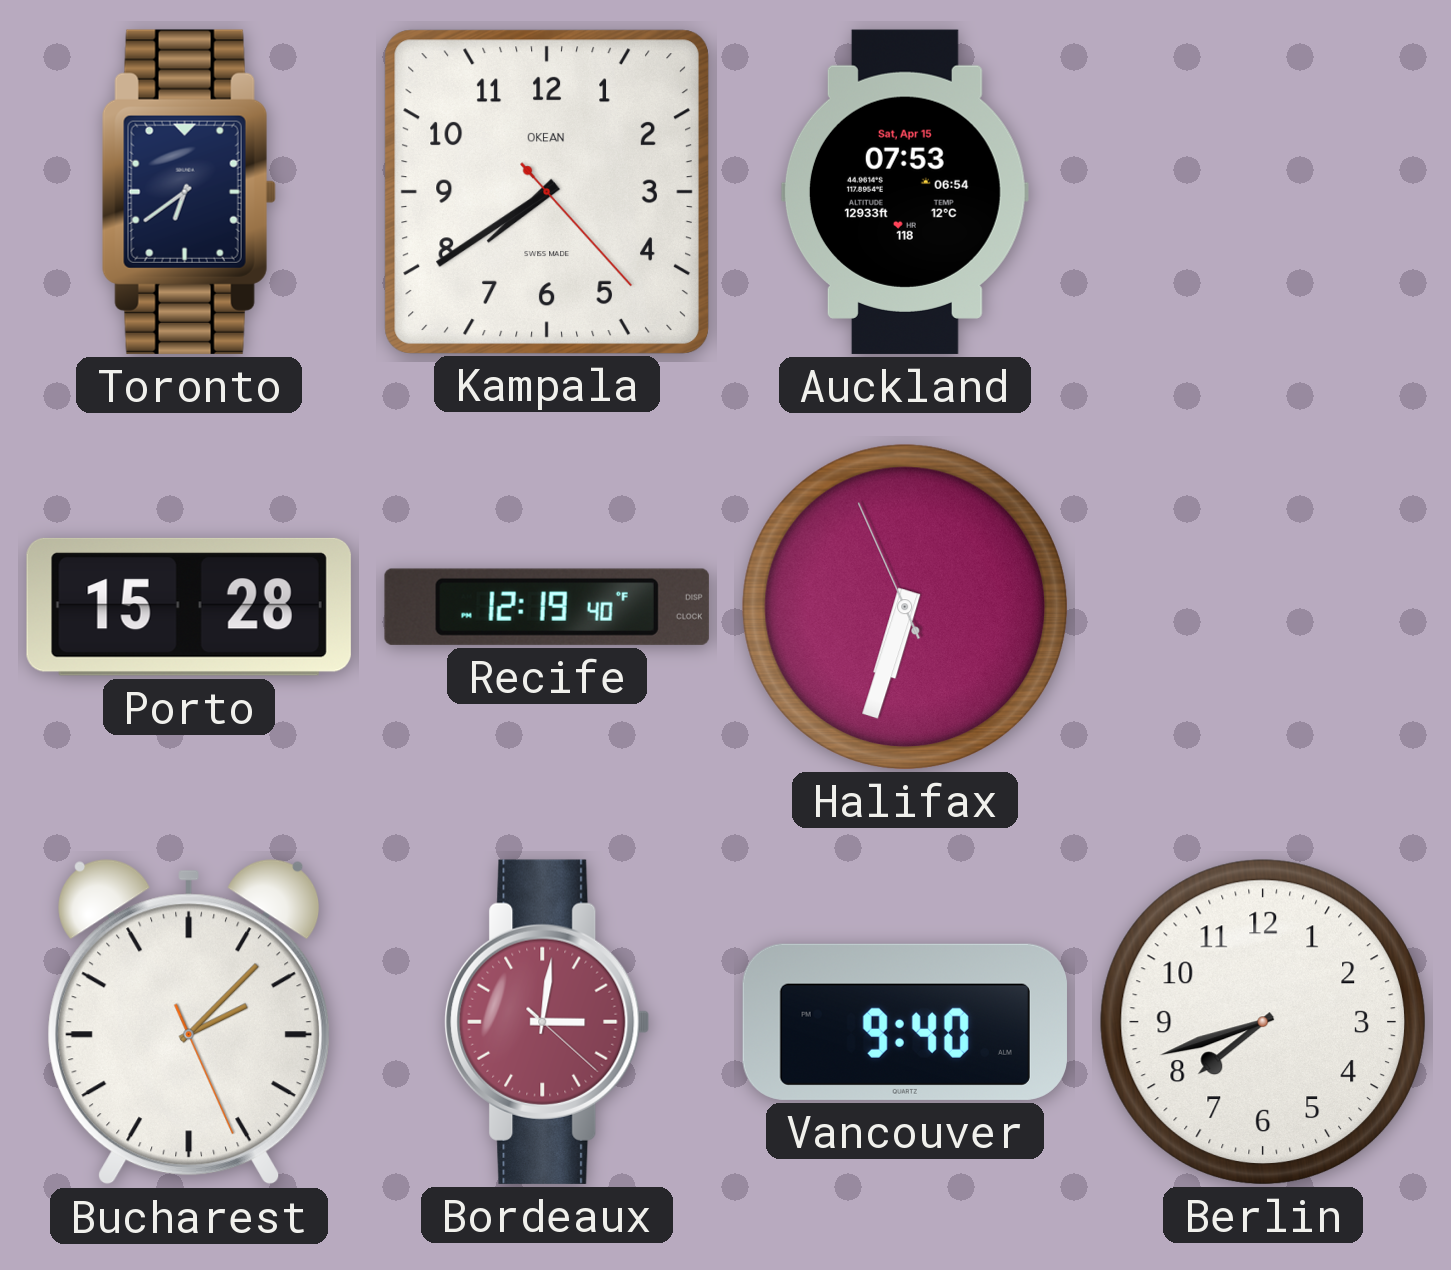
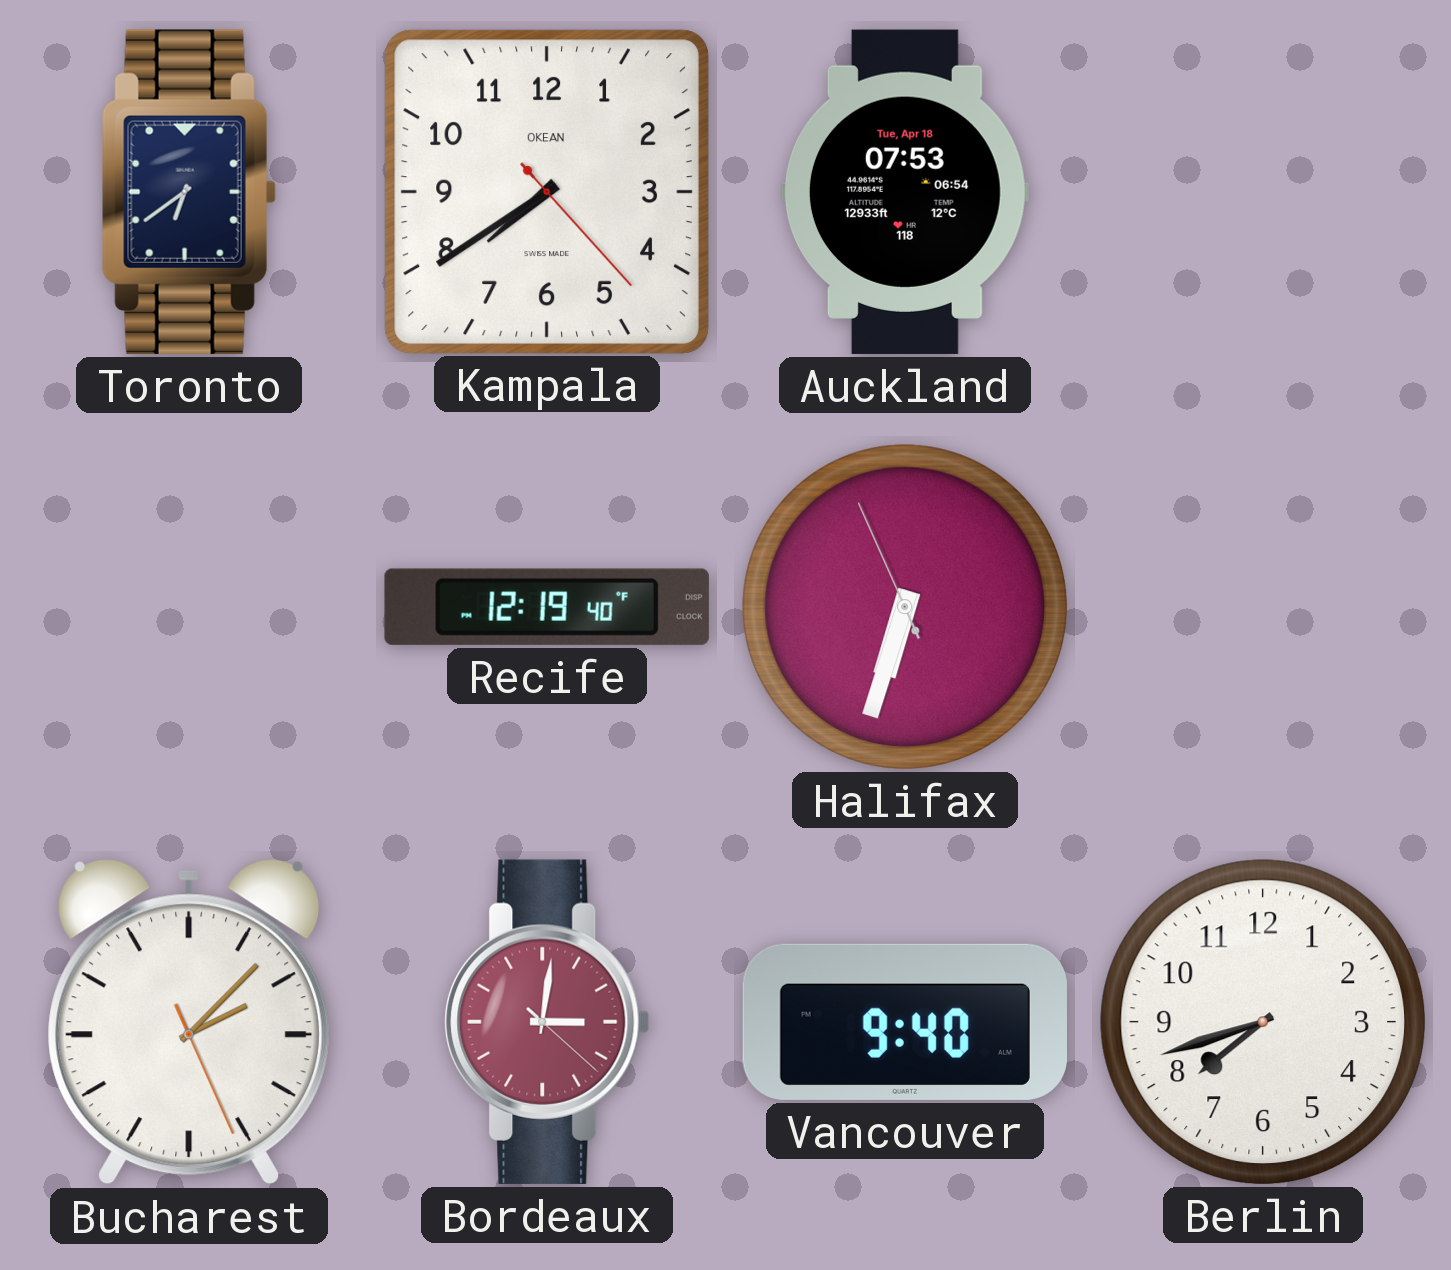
Auckland date: Sat, Apr 15 -> Tue, Apr 18
Porto: 15:28 -> none
